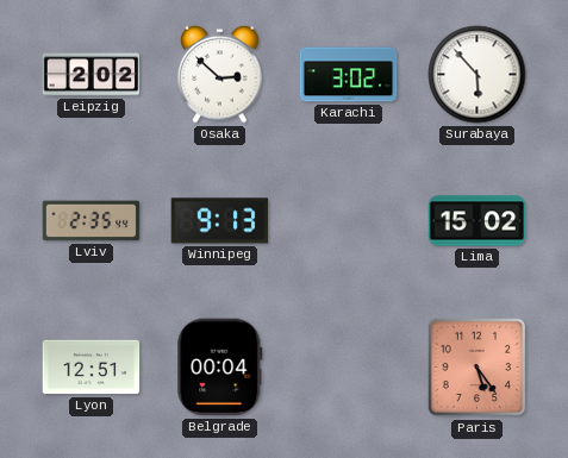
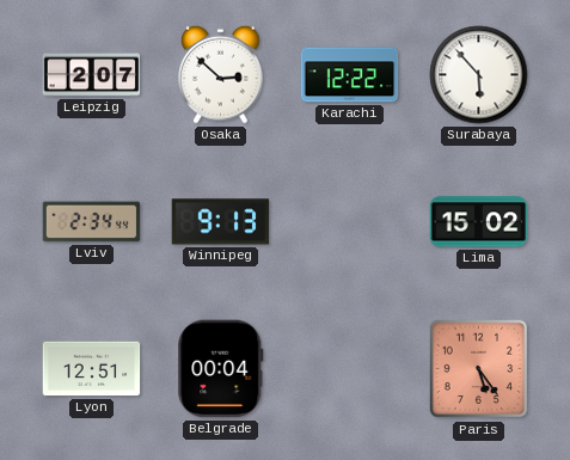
Leipzig: 2:02 -> 2:07
Karachi: 3:02 -> 12:22
Lviv: 2:35 -> 2:34
